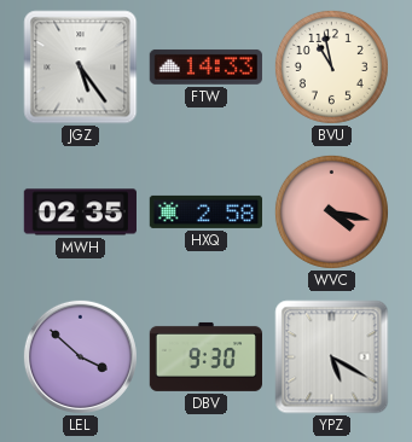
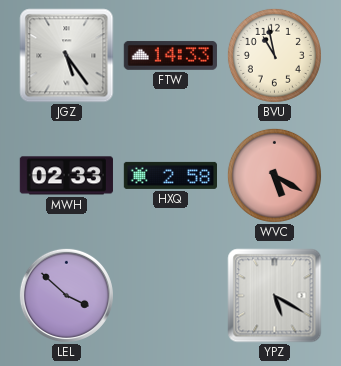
MWH: 02:35 -> 02:33
WVC: 4:17 -> 5:20
DBV: 9:30 -> none
